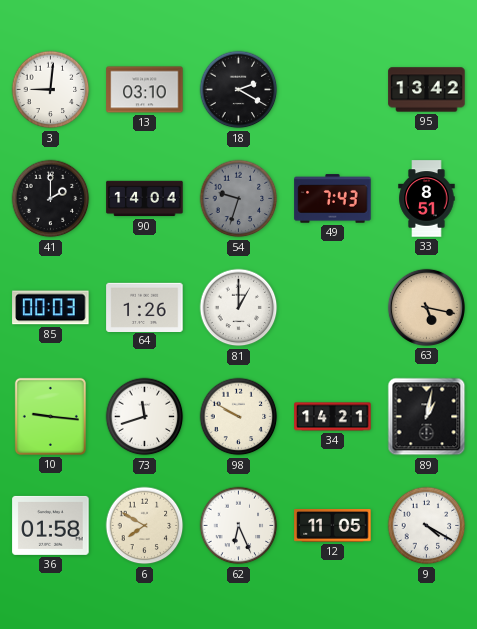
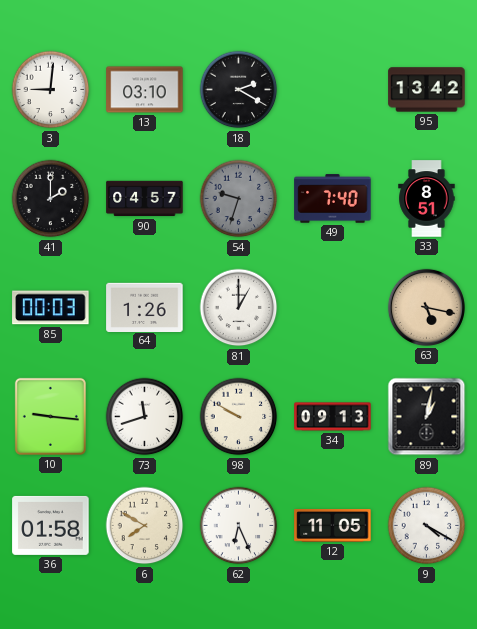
90: 14:04 -> 04:57
49: 7:43 -> 7:40
34: 14:21 -> 09:13
